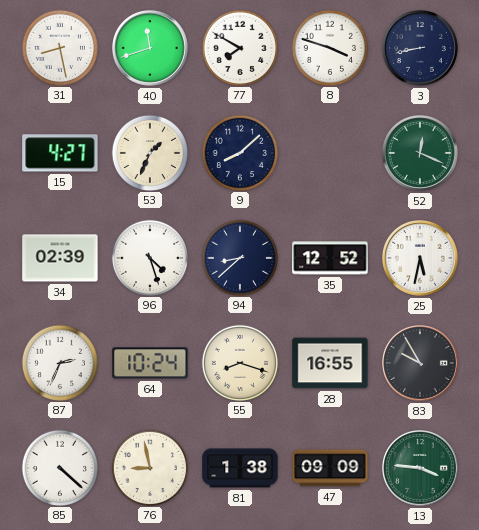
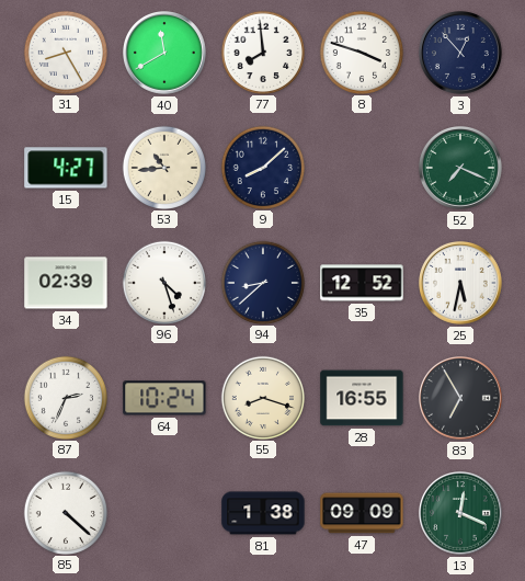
31: 8:28 -> 8:25
40: 11:42 -> 11:40
77: 7:50 -> 7:59
3: 8:43 -> 12:53
53: 1:34 -> 10:44
52: 12:19 -> 7:19
83: 9:55 -> 6:55
76: 8:58 -> none
13: 3:46 -> 12:19
